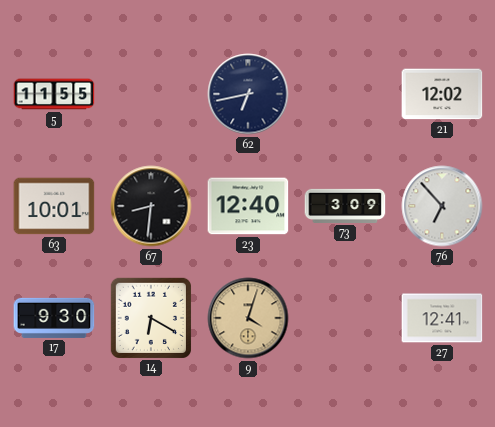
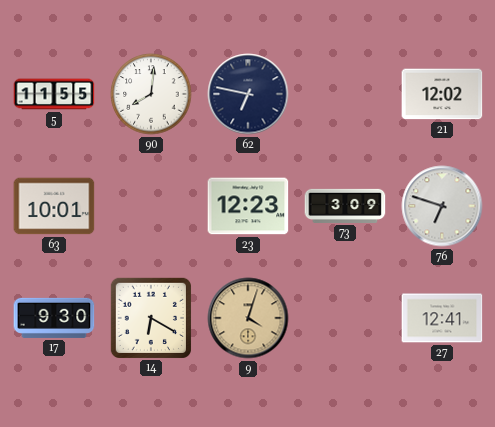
90: none -> 8:01
62: 6:43 -> 6:47
67: 8:31 -> none
23: 12:40 -> 12:23
76: 6:53 -> 6:48
